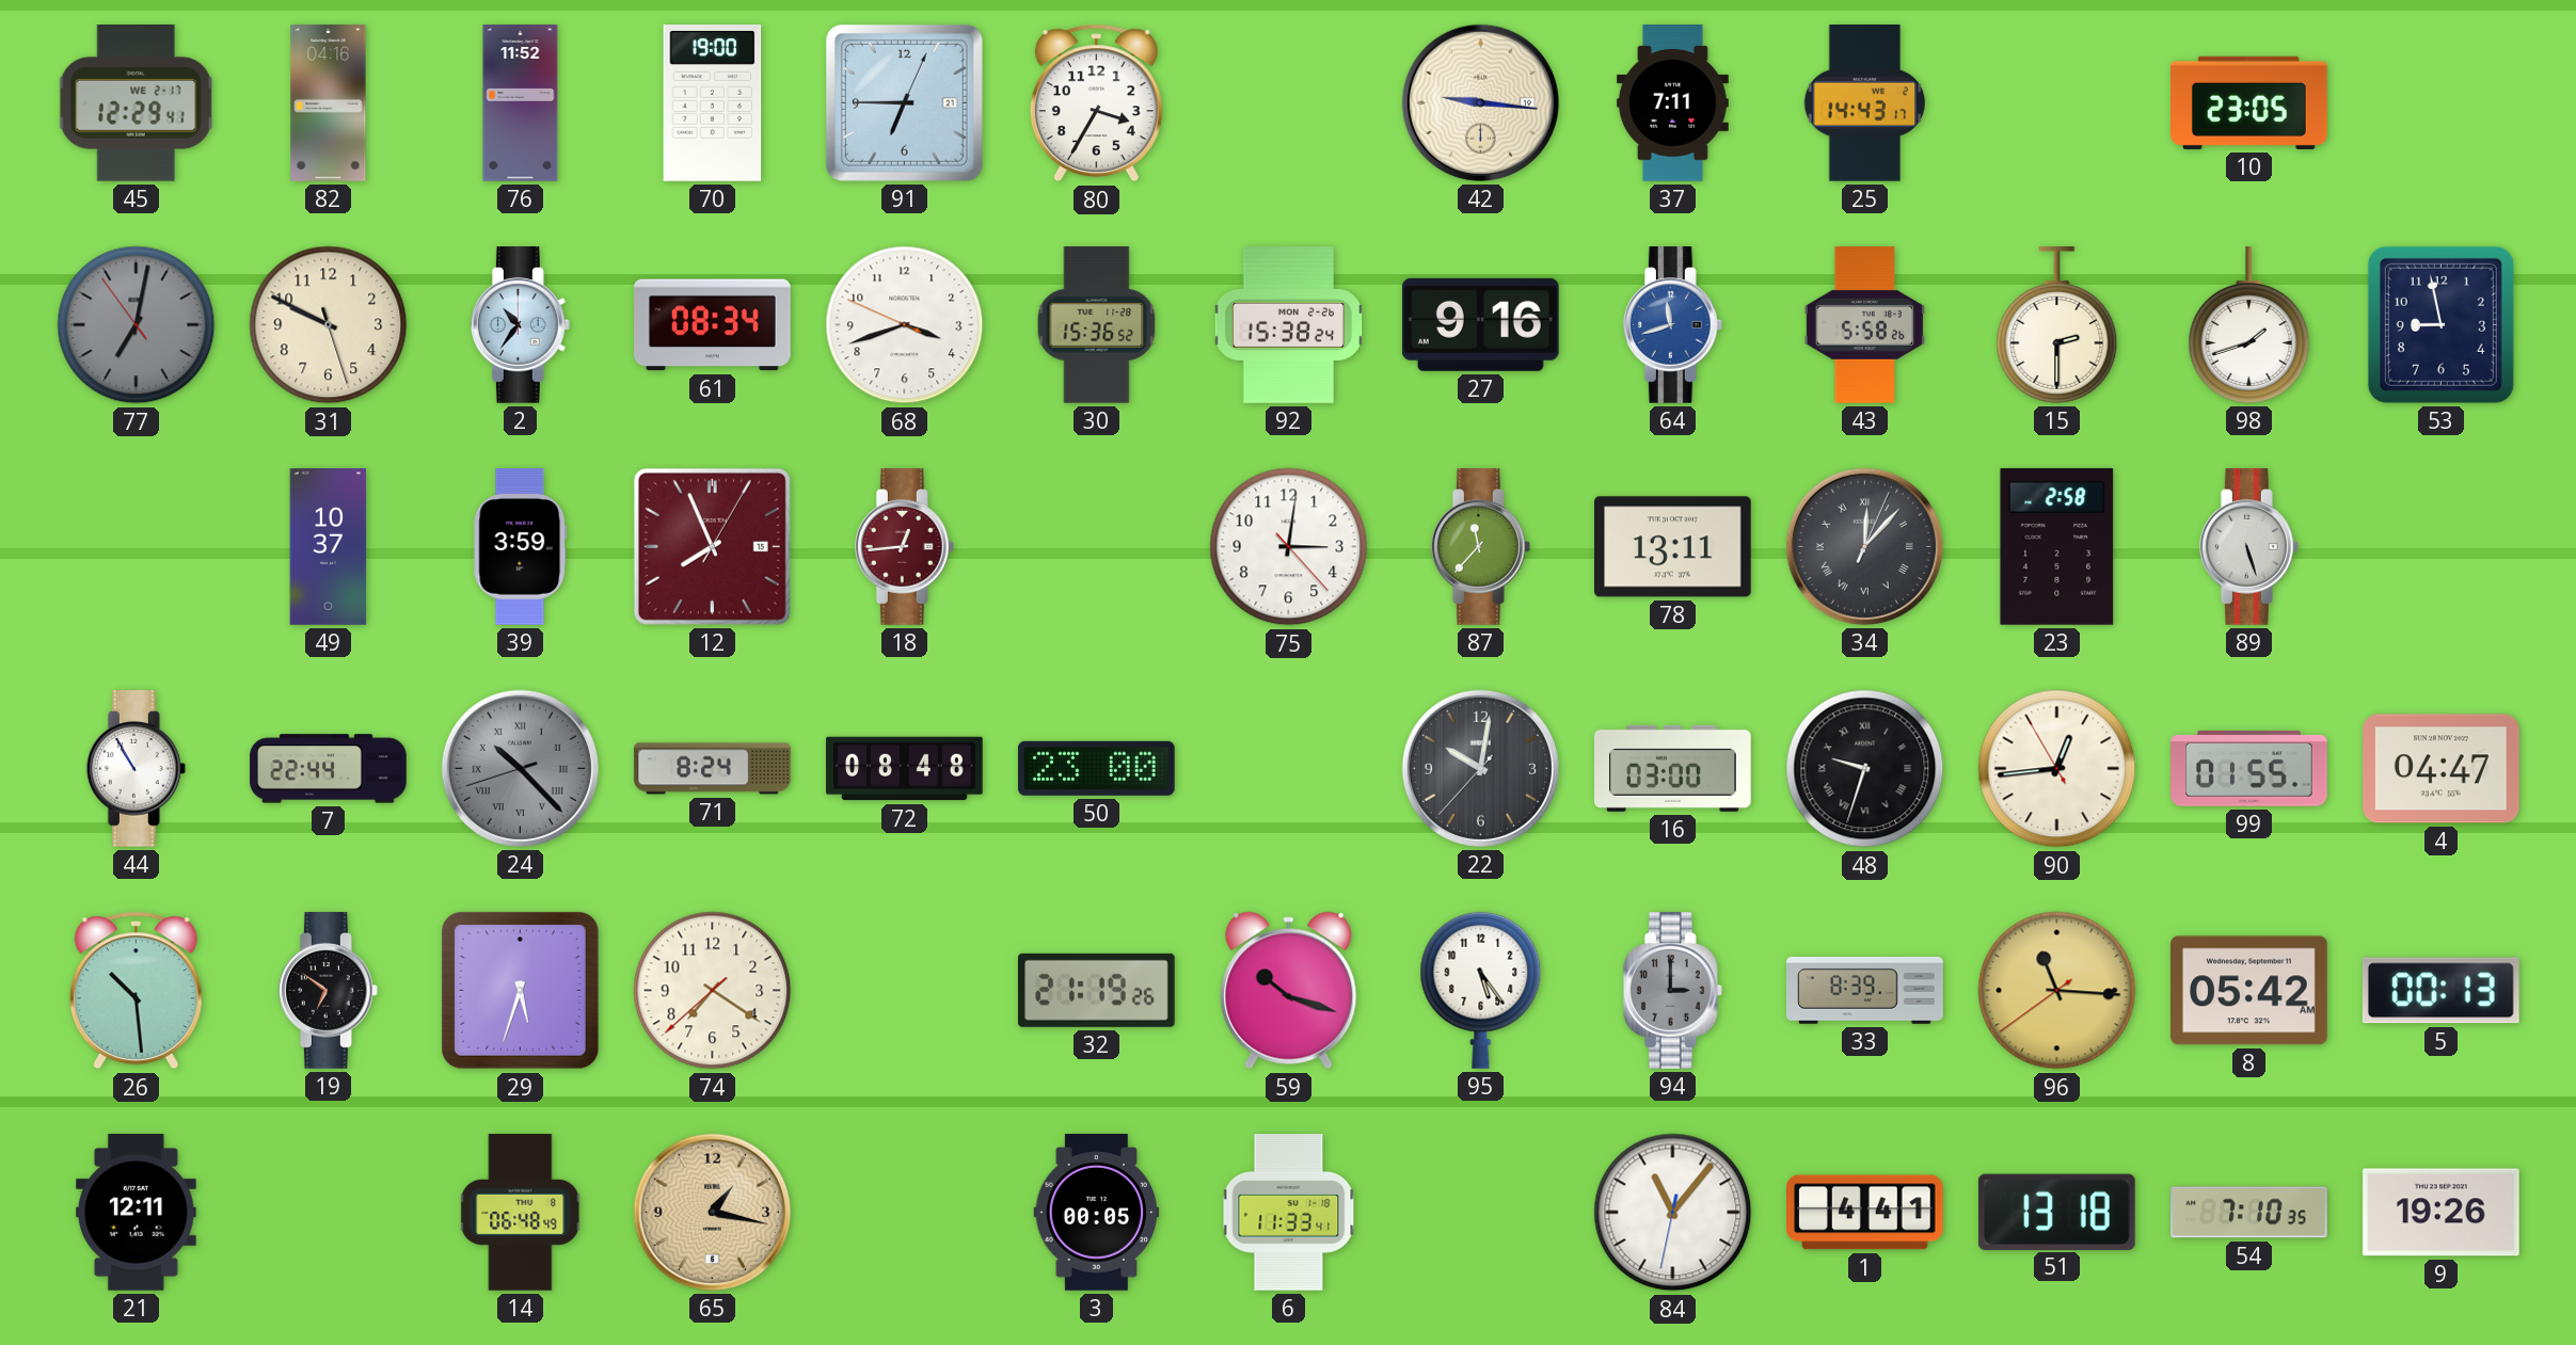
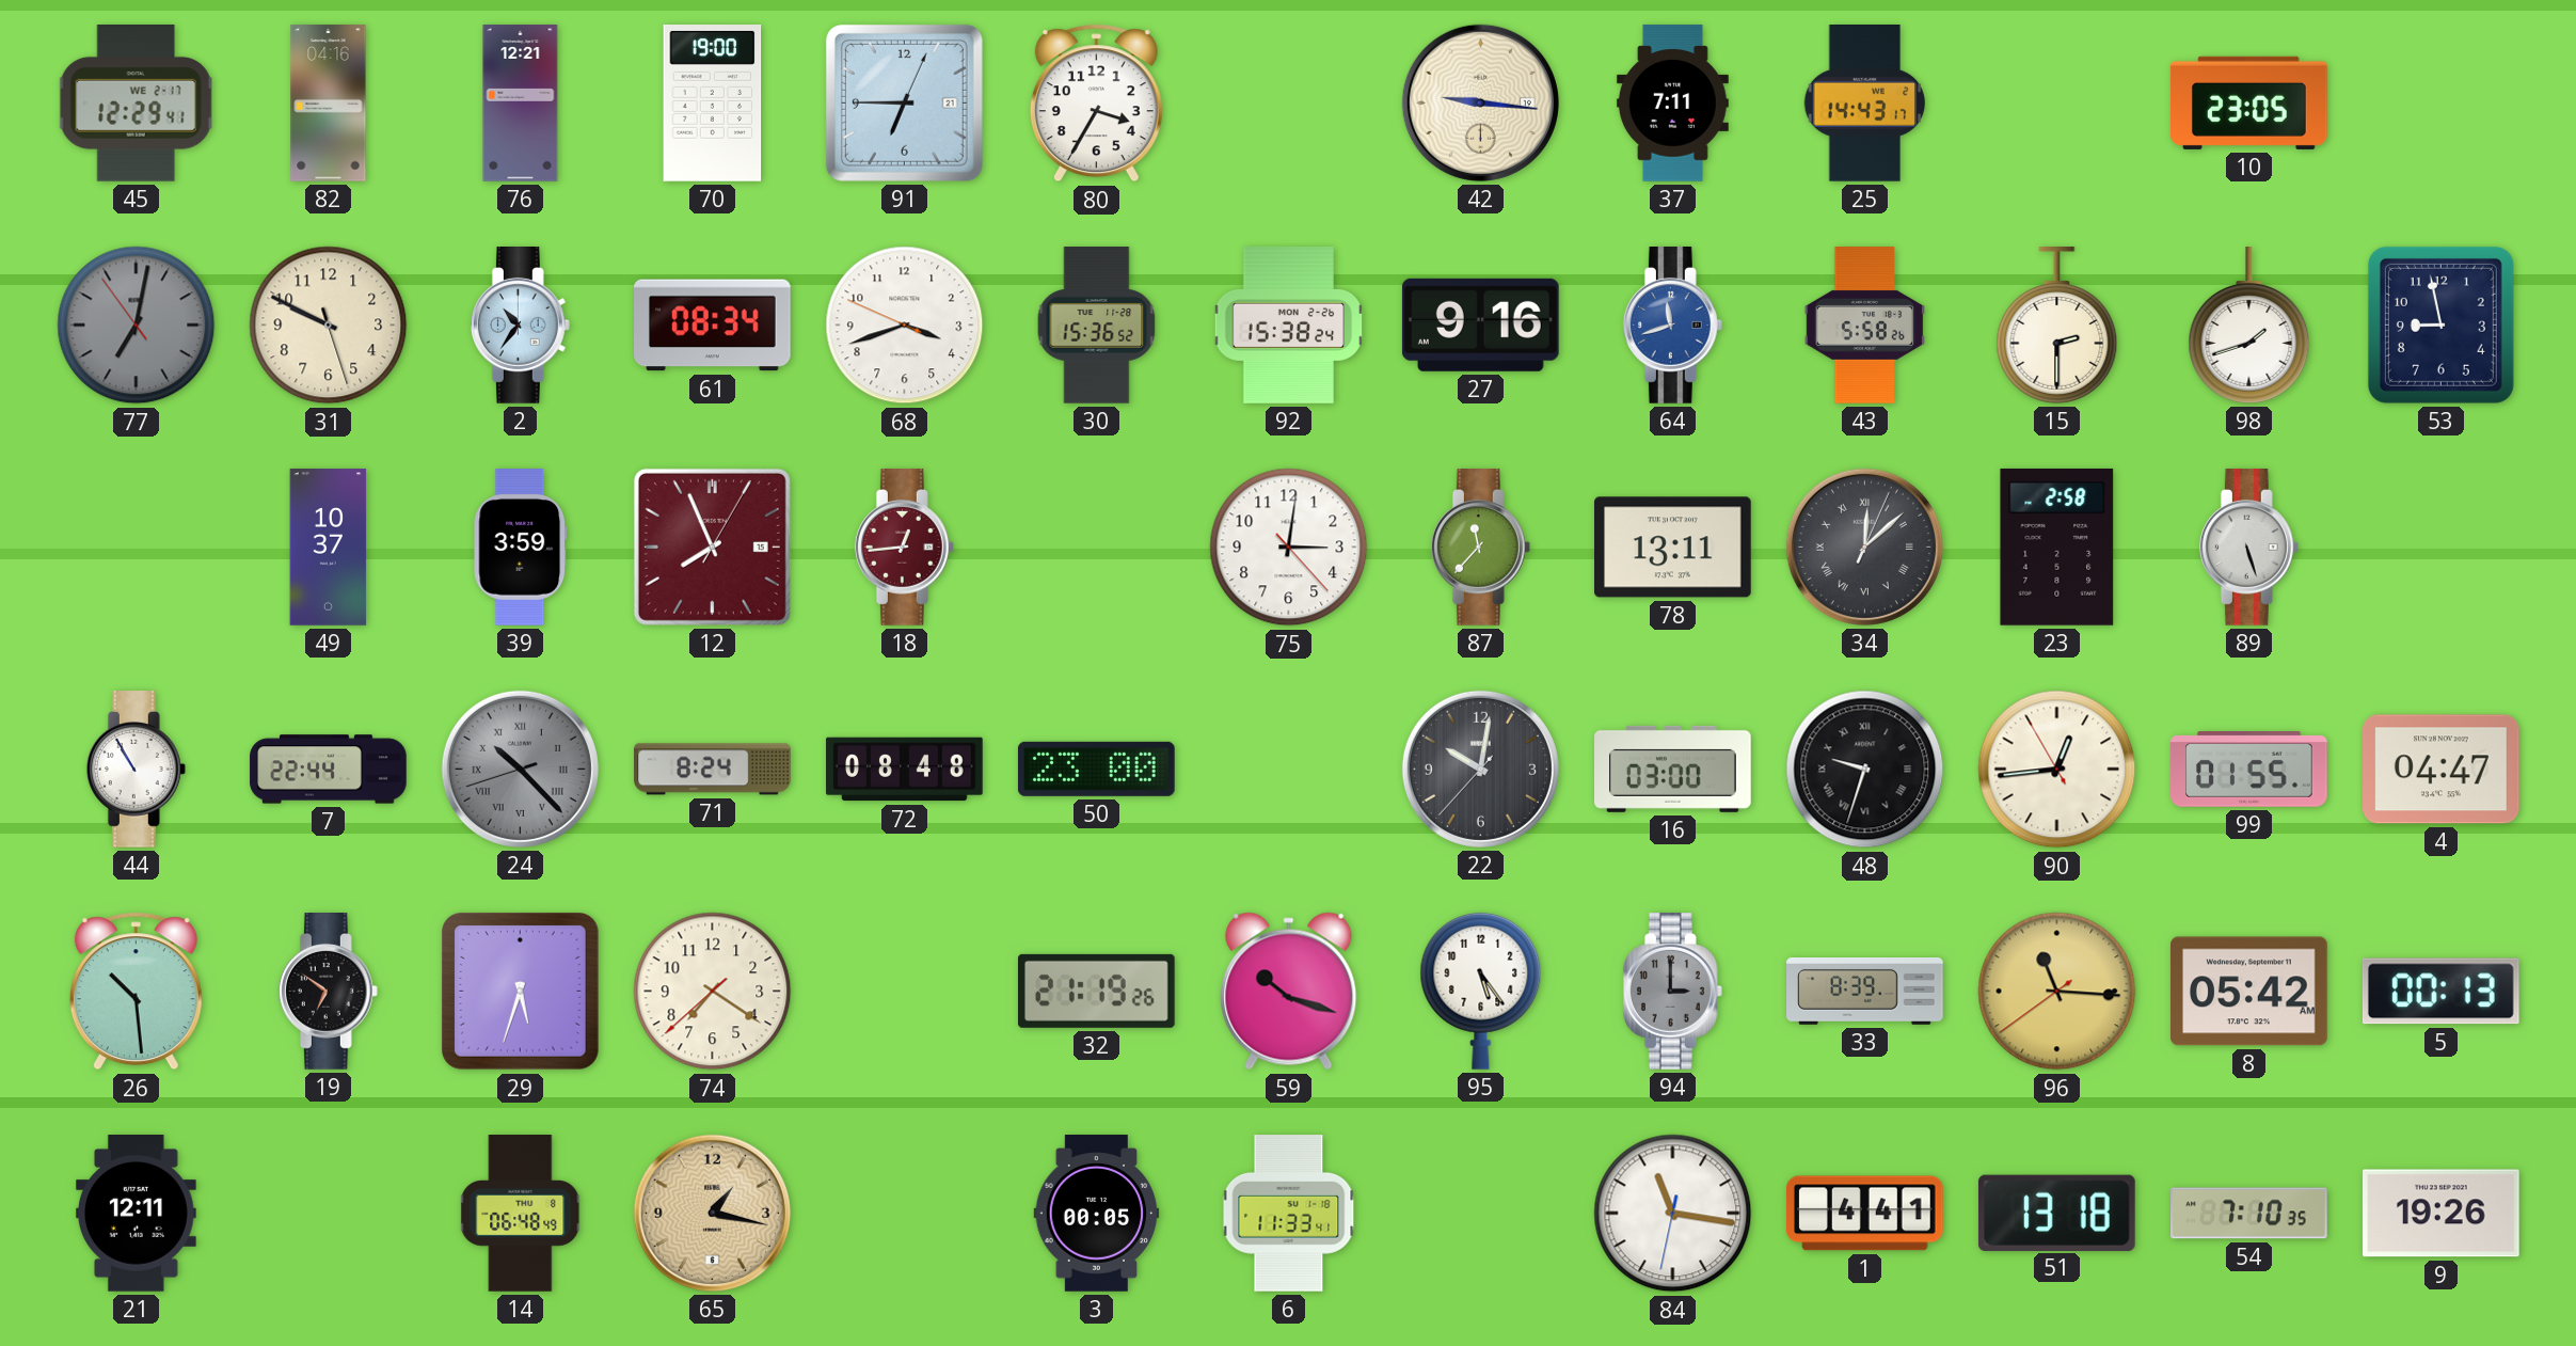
76: 11:52 -> 12:21
34: 12:07 -> 12:08
84: 11:06 -> 11:16
